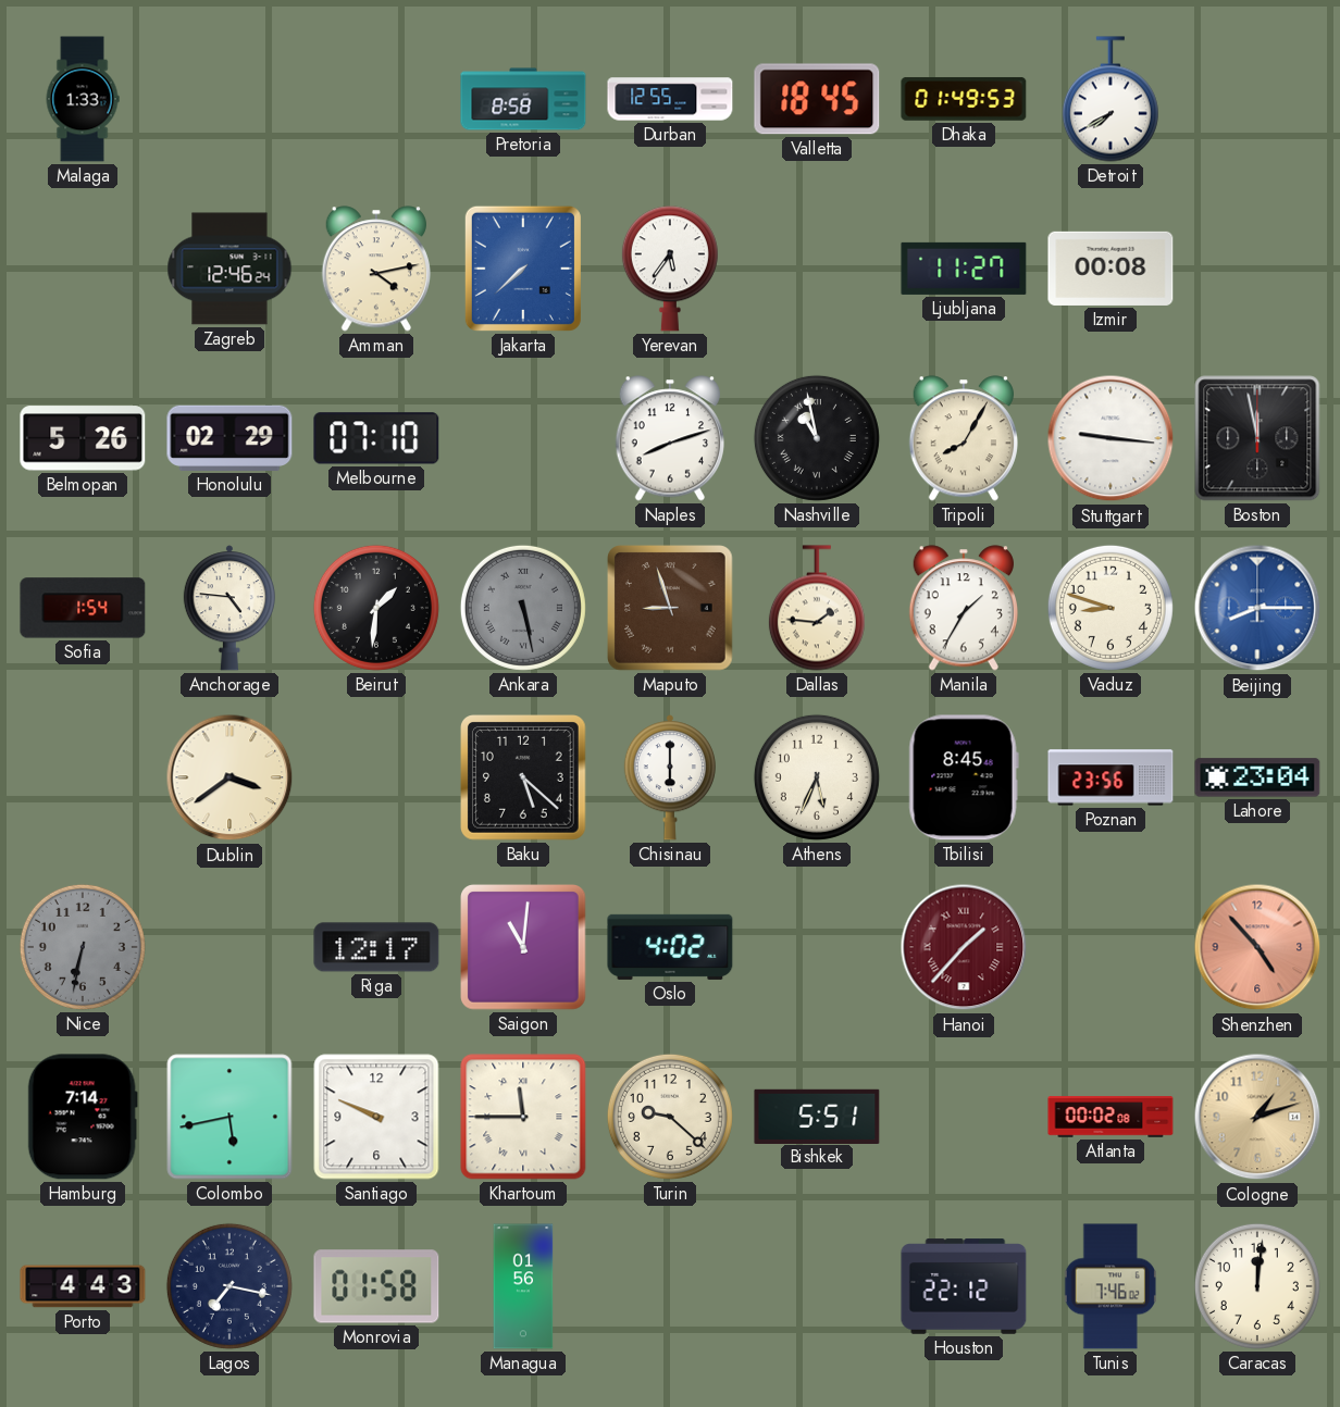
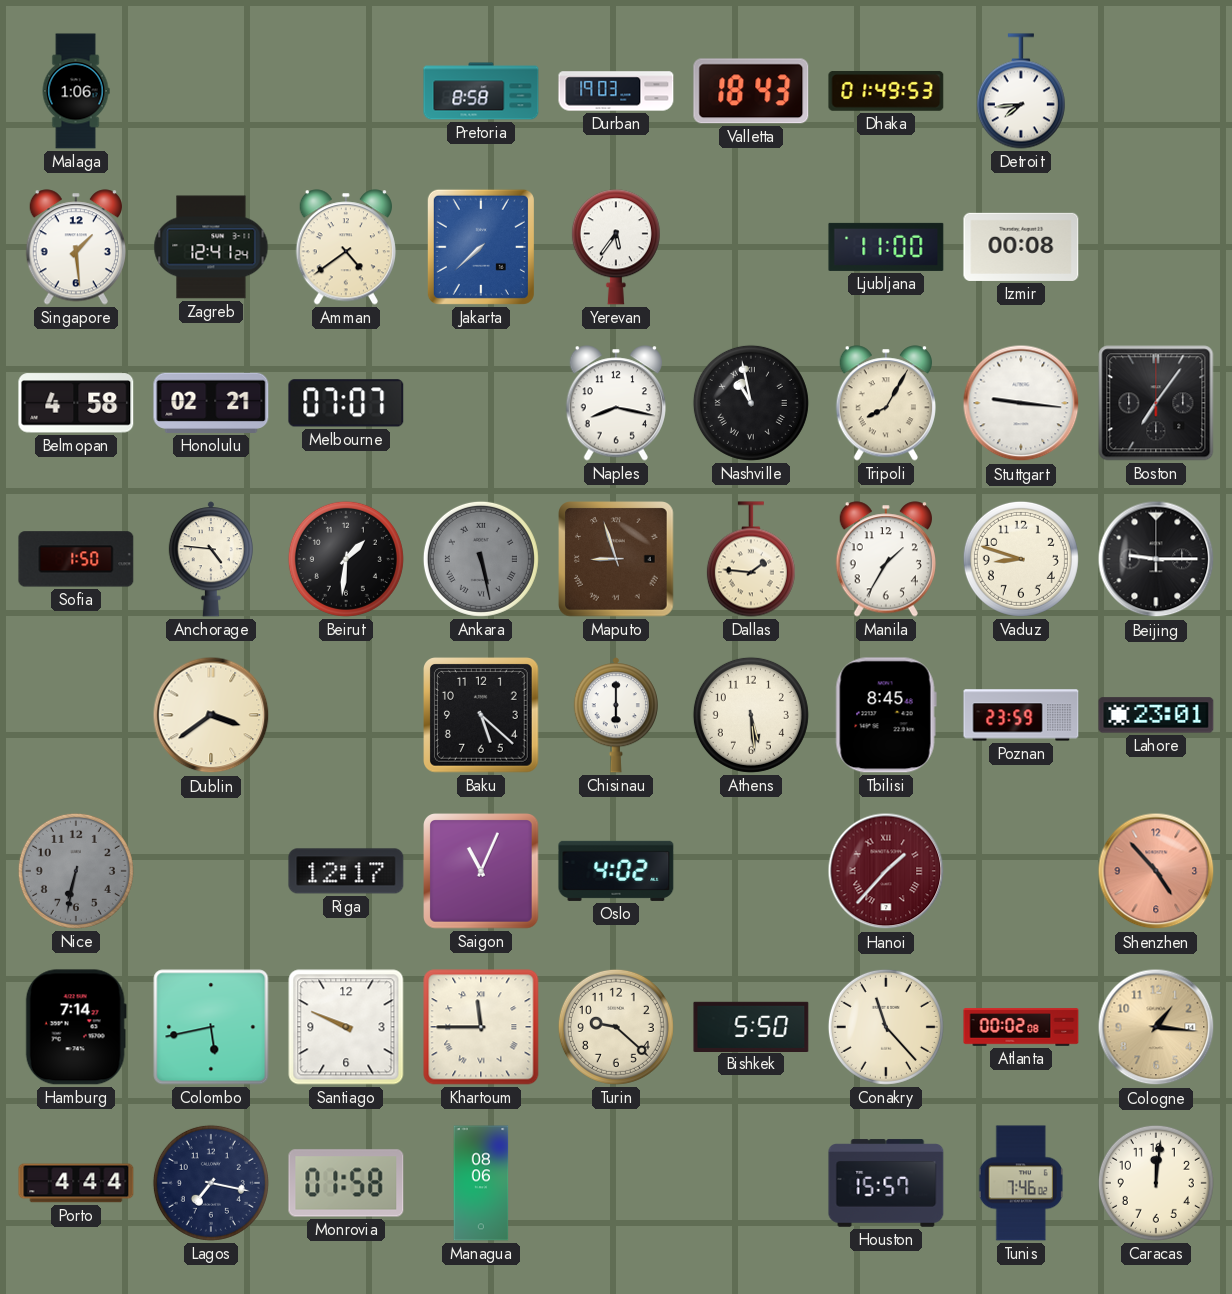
Malaga: 1:33 -> 1:06
Durban: 12:55 -> 19:03
Valletta: 18:45 -> 18:43
Detroit: 7:40 -> 7:44
Singapore: none -> 1:29
Zagreb: 12:46 -> 12:41
Amman: 4:13 -> 4:39
Ljubljana: 11:27 -> 11:00
Belmopan: 5:26 -> 4:58
Honolulu: 02:29 -> 02:21
Melbourne: 07:10 -> 07:07
Naples: 8:12 -> 8:17
Boston: 11:58 -> 7:06
Sofia: 1:54 -> 1:50
Beijing: 8:15 -> 9:15
Beijing dial: blue -> black
Athens: 5:34 -> 5:29
Poznan: 23:56 -> 23:59
Lahore: 23:04 -> 23:01
Saigon: 11:01 -> 11:04
Bishkek: 5:51 -> 5:50
Conakry: none -> 11:23
Cologne: 1:12 -> 1:16
Porto: 4:43 -> 4:44
Managua: 01:56 -> 08:06
Houston: 22:12 -> 15:57
